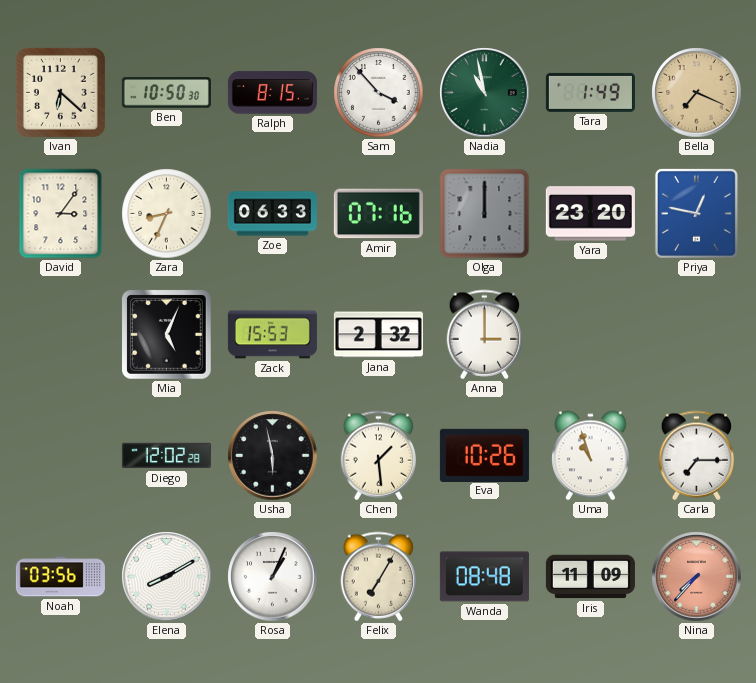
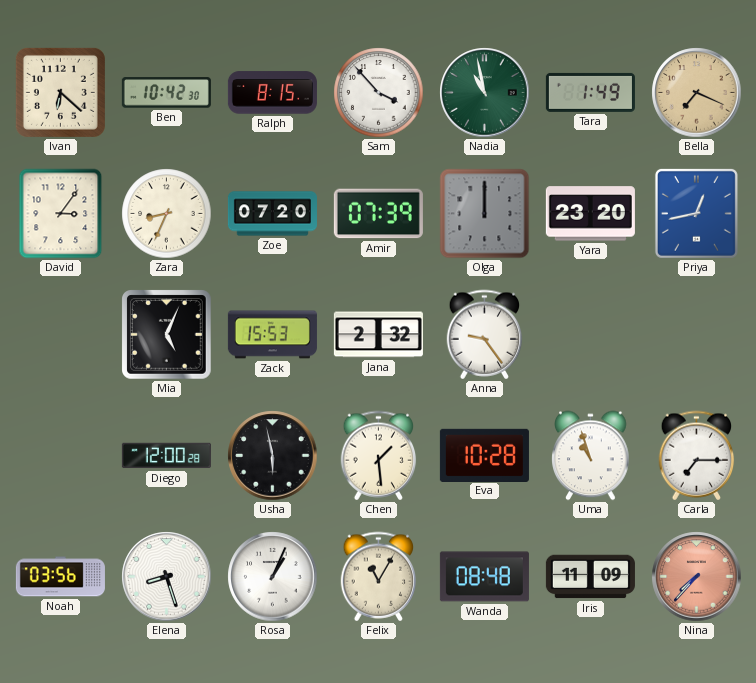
Ben: 10:50 -> 10:42
Zoe: 06:33 -> 07:20
Amir: 07:16 -> 07:39
Priya: 12:47 -> 12:43
Anna: 3:00 -> 9:24
Diego: 12:02 -> 12:00
Eva: 10:26 -> 10:28
Elena: 8:10 -> 8:27
Felix: 7:05 -> 11:05
